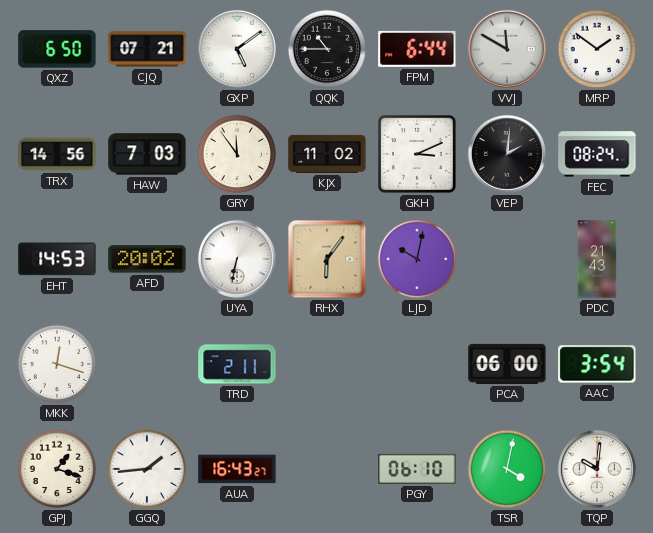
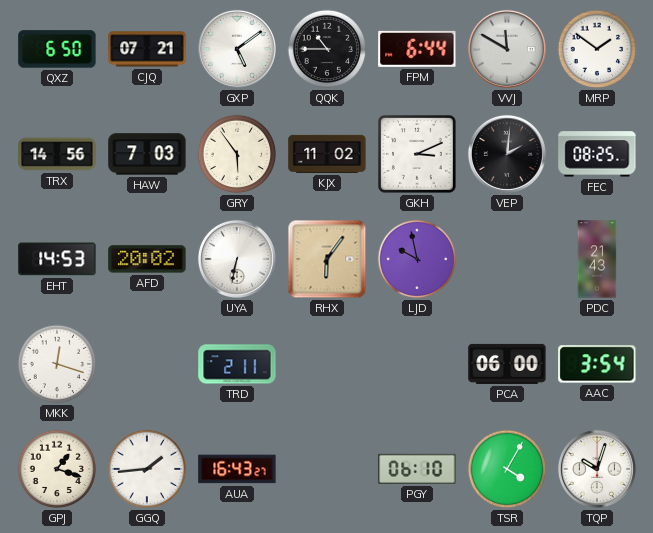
GRY: 11:54 -> 5:54
FEC: 08:24 -> 08:25
LJD: 10:02 -> 9:58
TSR: 4:02 -> 4:05
TQP: 10:01 -> 10:03
